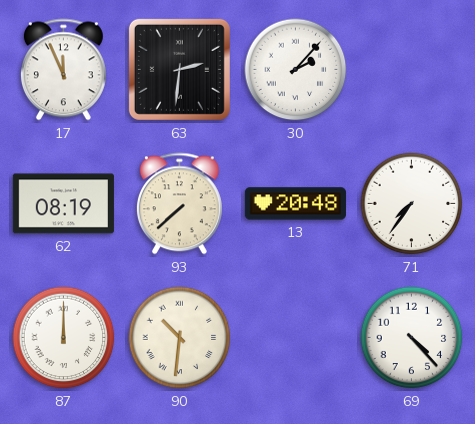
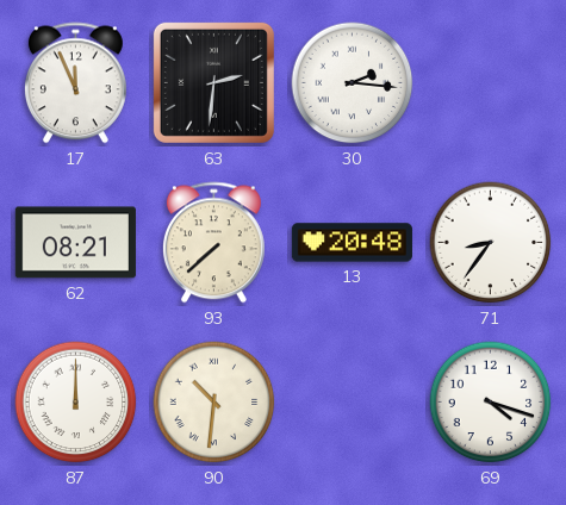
30: 2:07 -> 2:16
62: 08:19 -> 08:21
71: 7:36 -> 8:36
69: 4:23 -> 4:18
